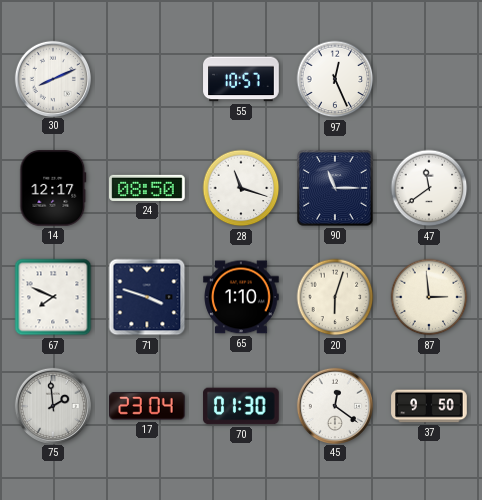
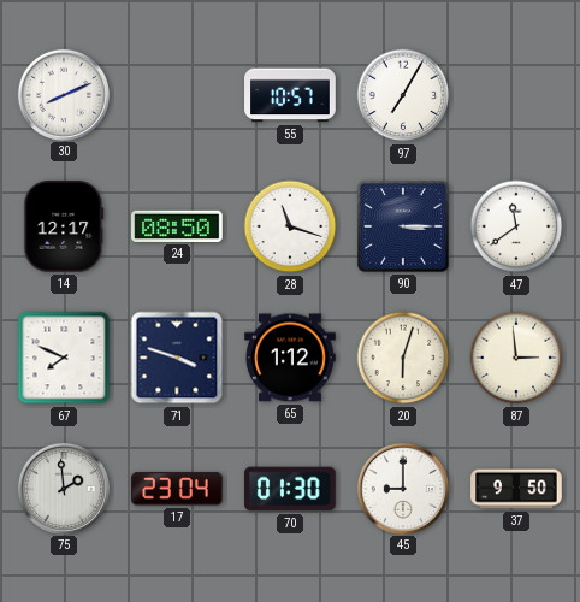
97: 12:26 -> 7:05
90: 11:15 -> 3:15
65: 1:10 -> 1:12
45: 12:21 -> 9:00
